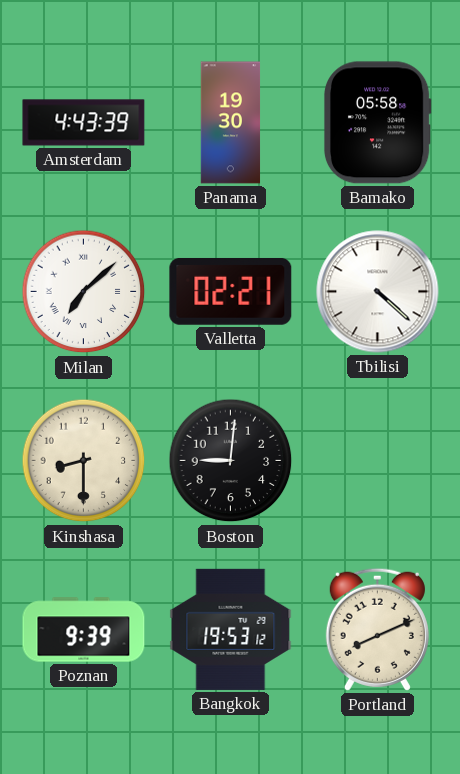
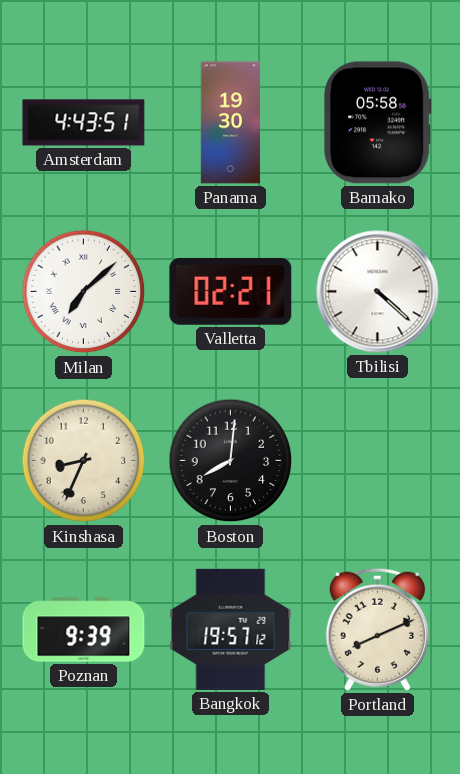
Amsterdam: 4:43:39 -> 4:43:51
Kinshasa: 8:30 -> 8:34
Boston: 9:01 -> 8:01
Bangkok: 19:53 -> 19:57
